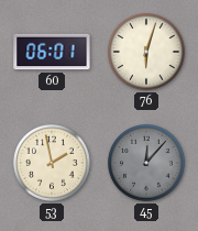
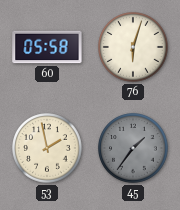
60: 06:01 -> 05:58
45: 12:07 -> 1:36
